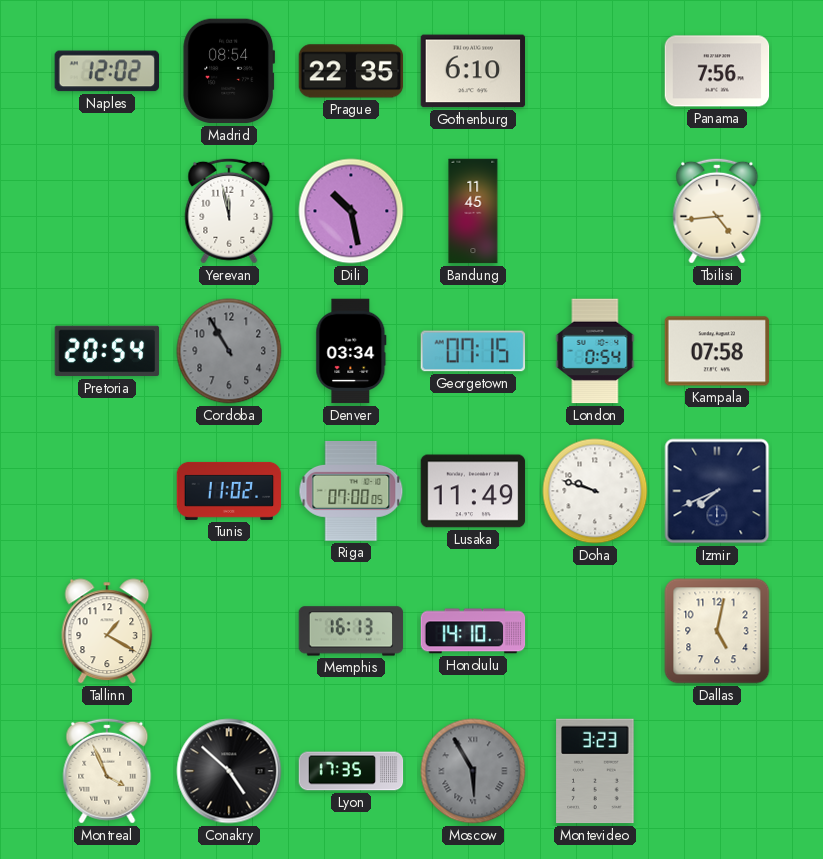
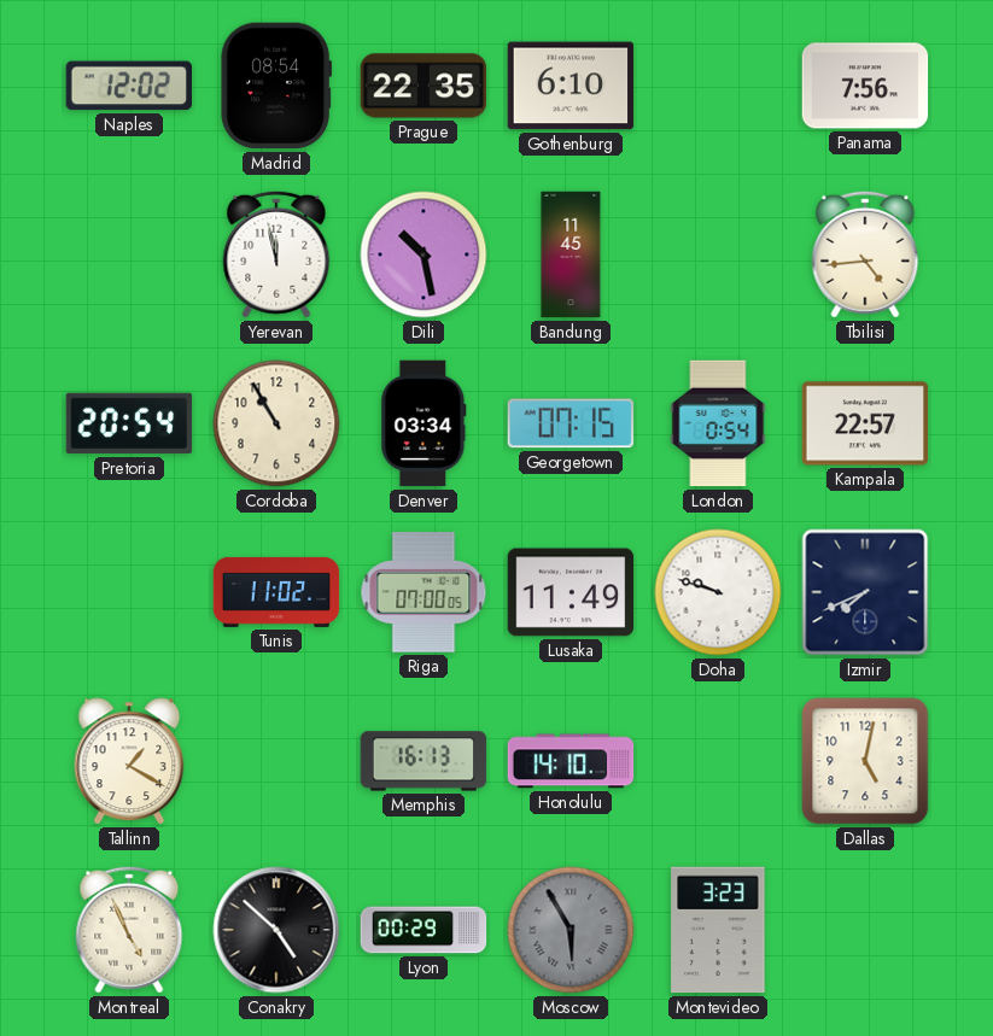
Cordoba dial: grey -> cream
Kampala: 07:58 -> 22:57
Montreal: 3:56 -> 4:56
Lyon: 17:35 -> 00:29
